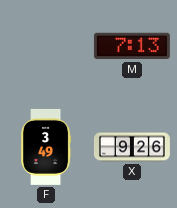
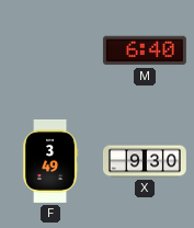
M: 7:13 -> 6:40
X: 9:26 -> 9:30
